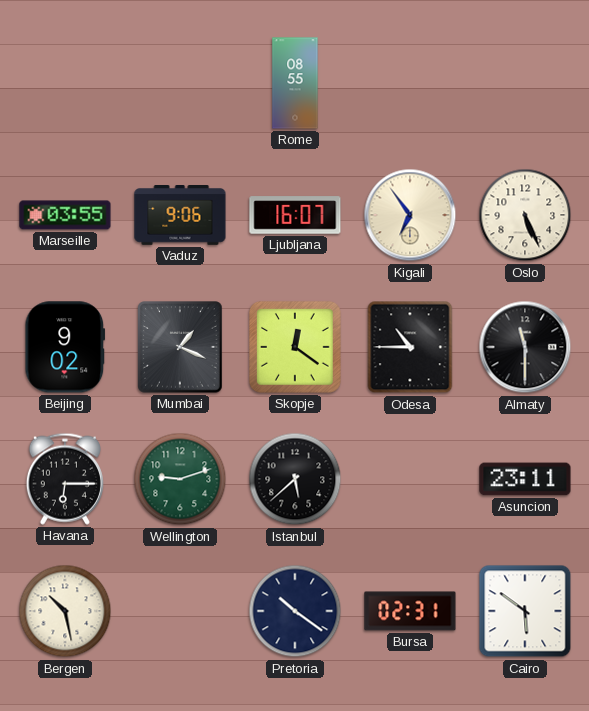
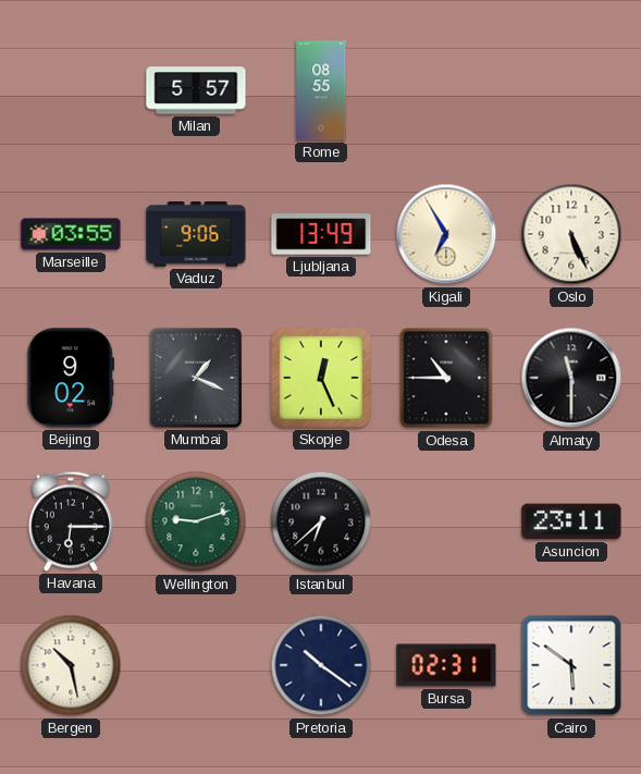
Milan: none -> 5:57
Ljubljana: 16:07 -> 13:49
Kigali: 6:54 -> 6:55
Skopje: 12:21 -> 12:26
Istanbul: 5:38 -> 6:38
